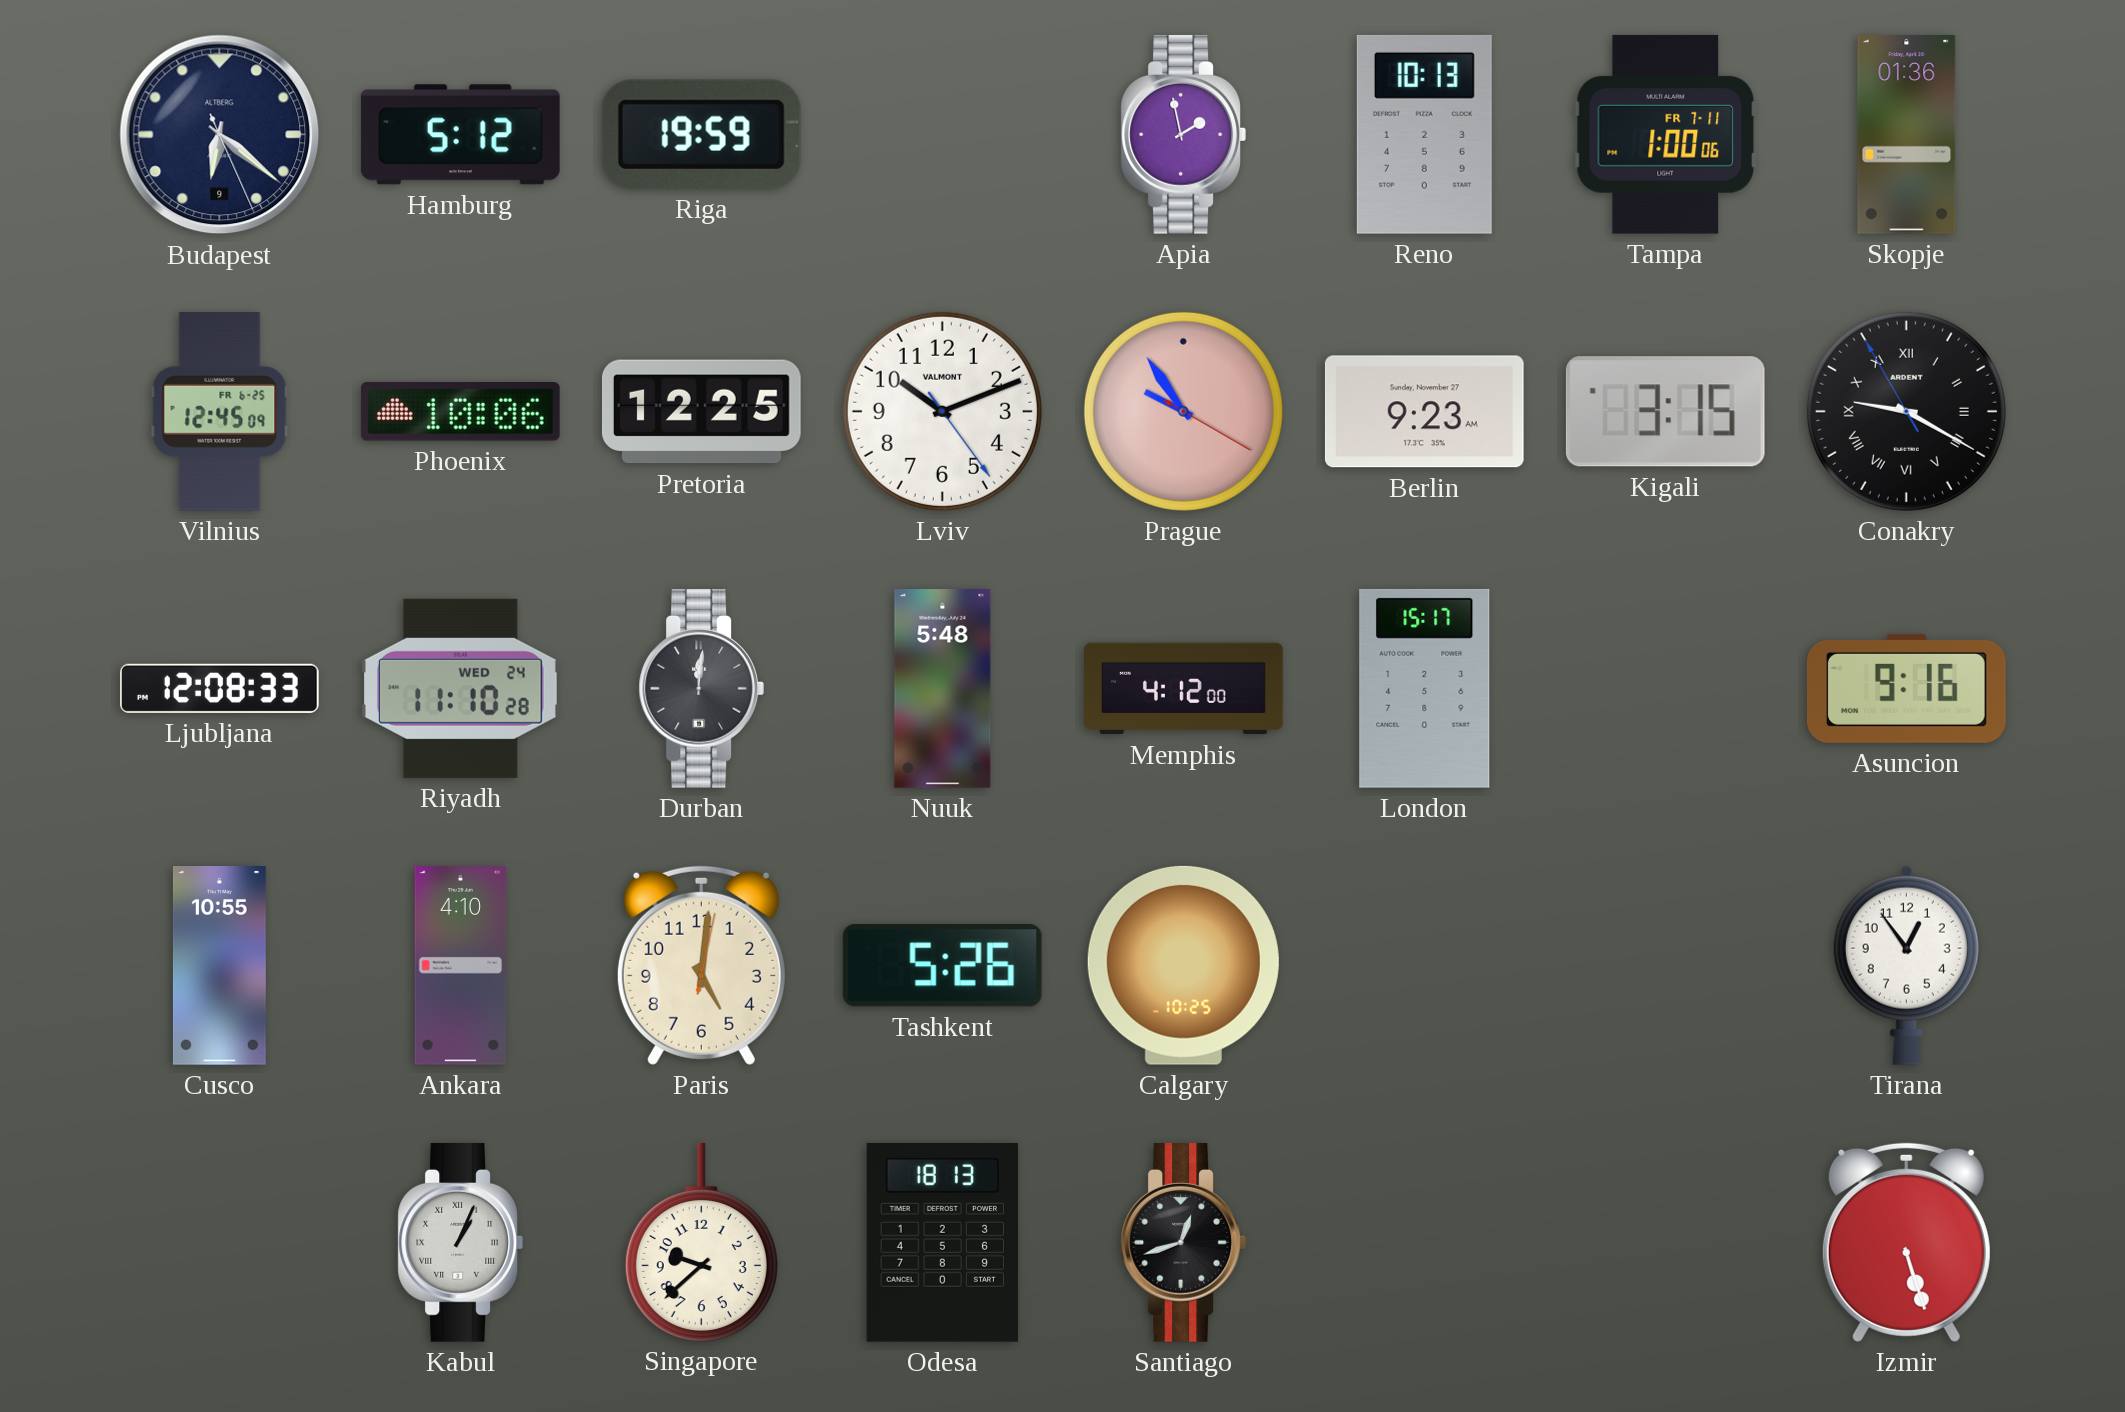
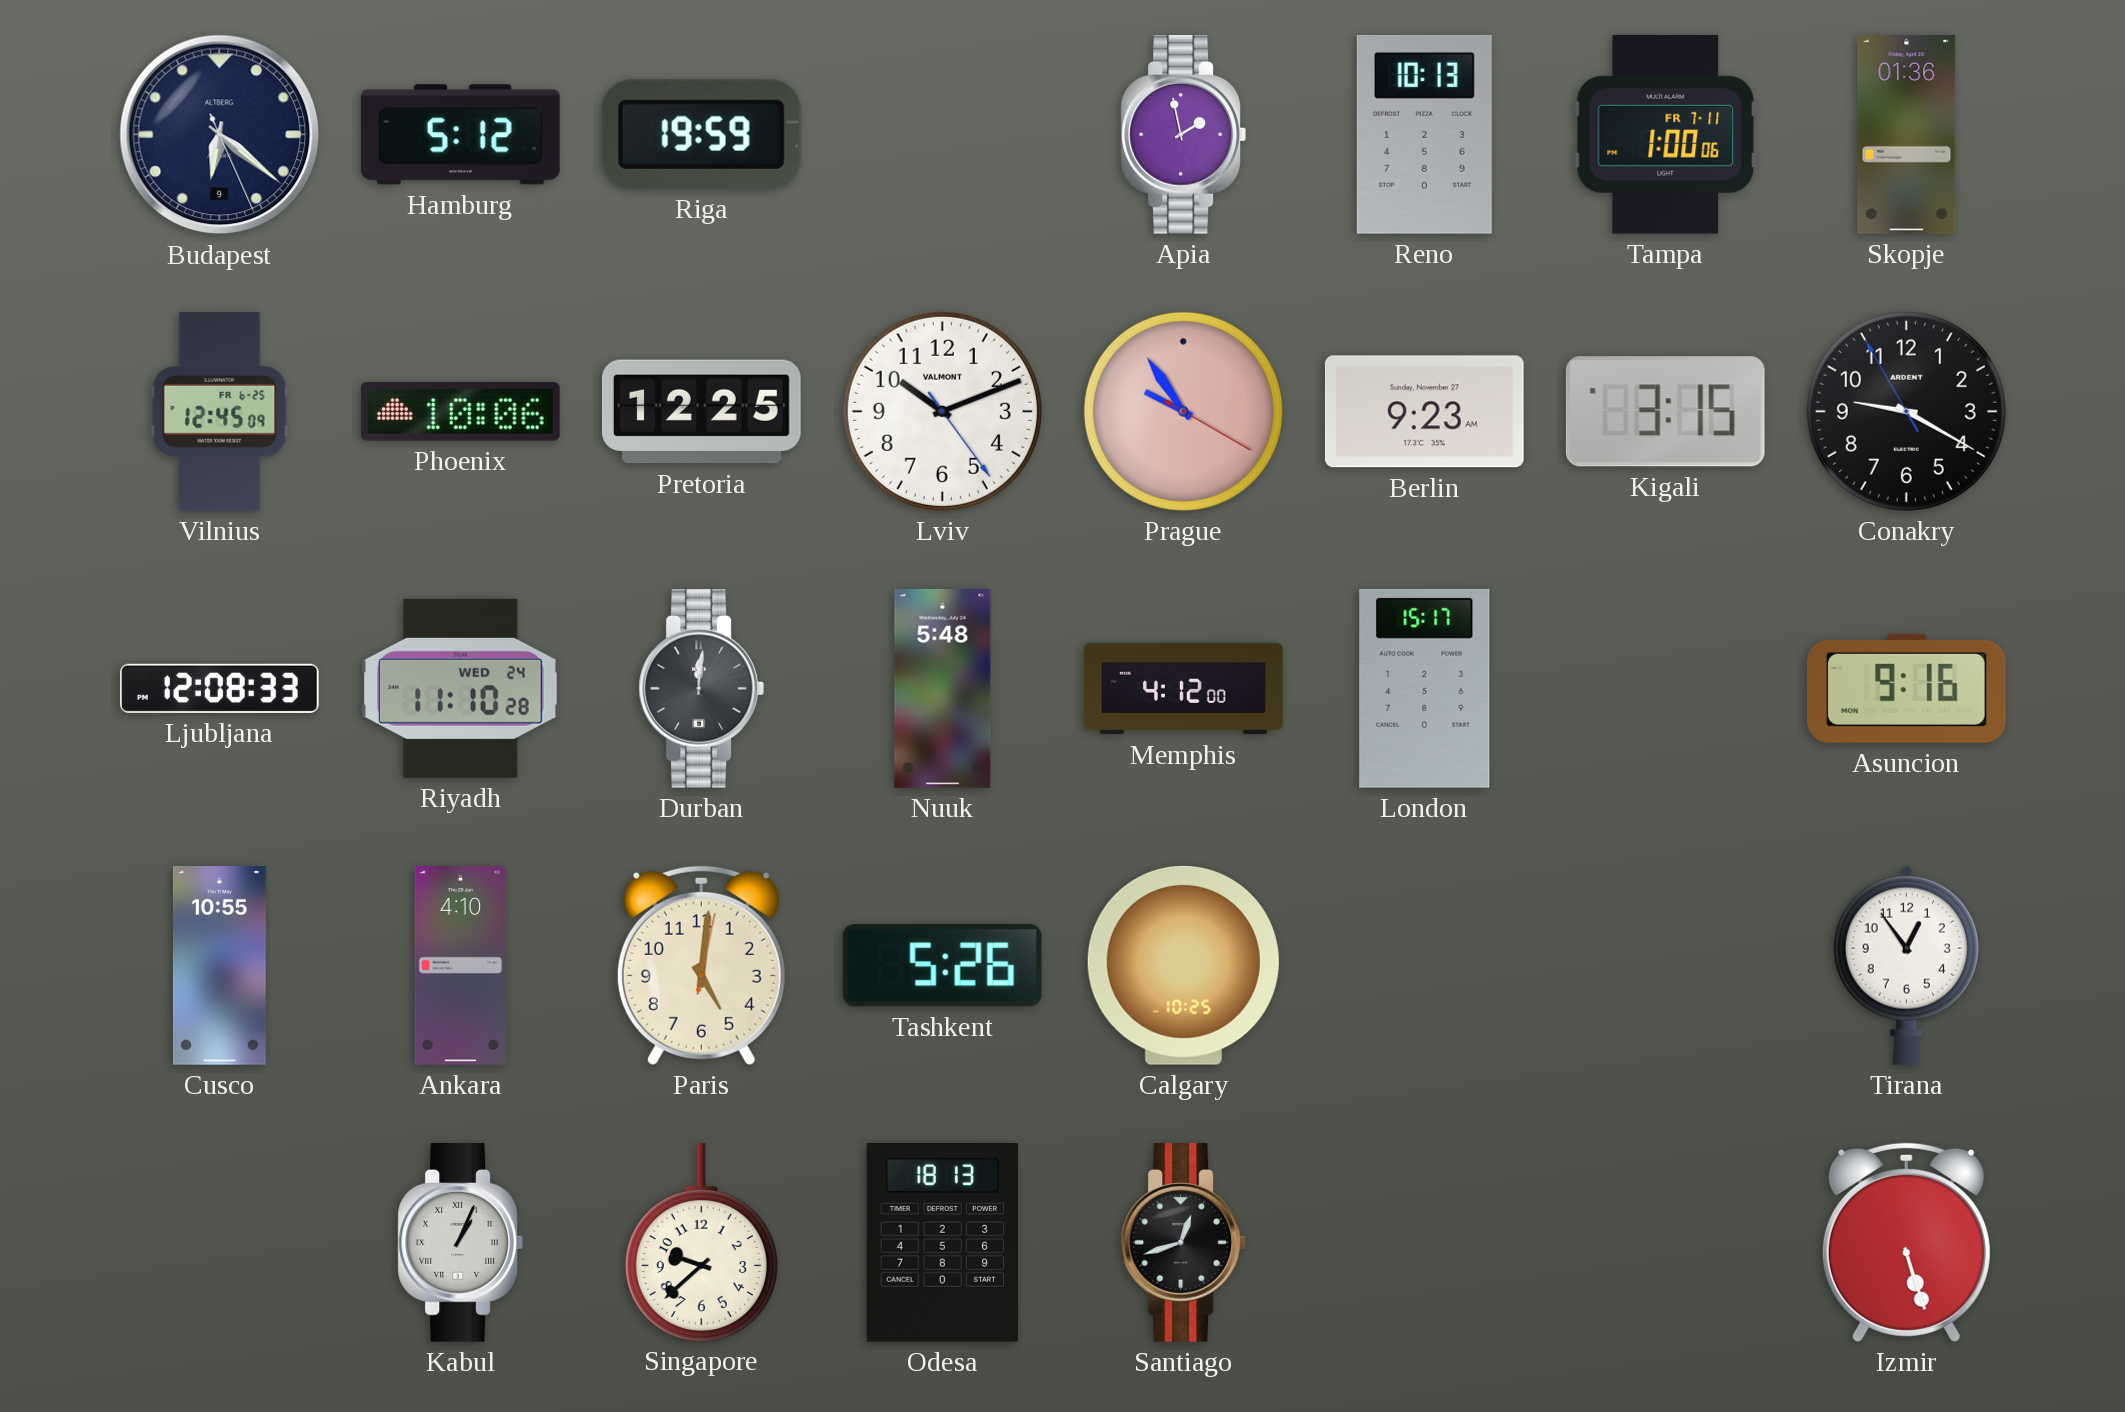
Conakry numerals: Roman -> Arabic
